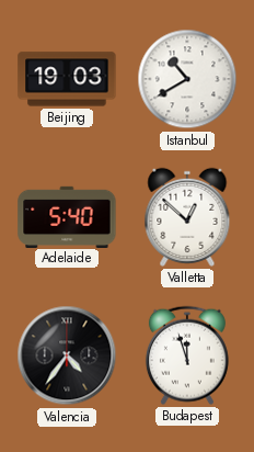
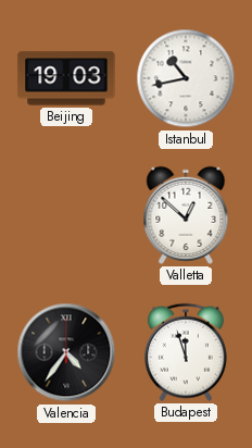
Istanbul: 10:40 -> 10:43
Adelaide: 5:40 -> none
